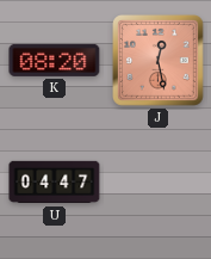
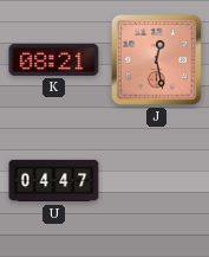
K: 08:20 -> 08:21
